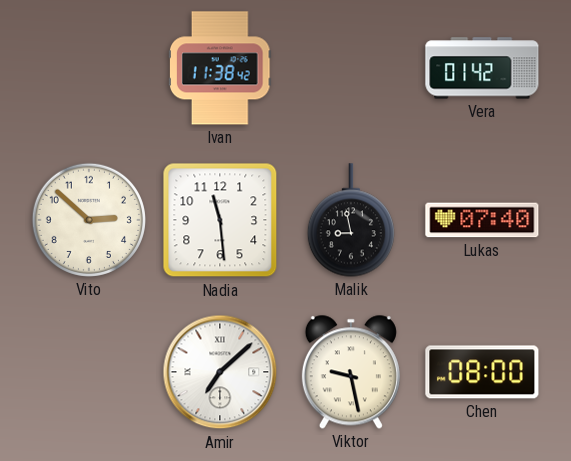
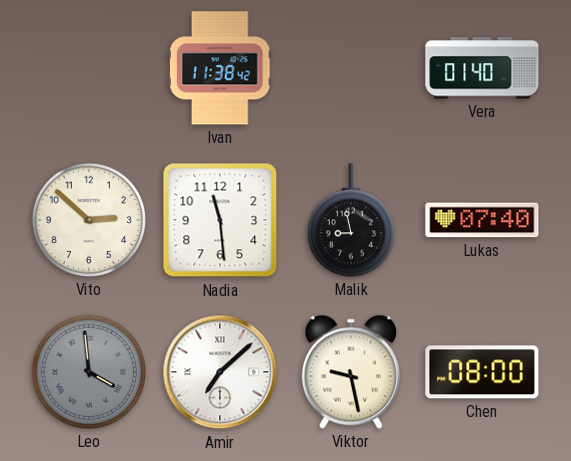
Vera: 01:42 -> 01:40
Leo: none -> 3:59
